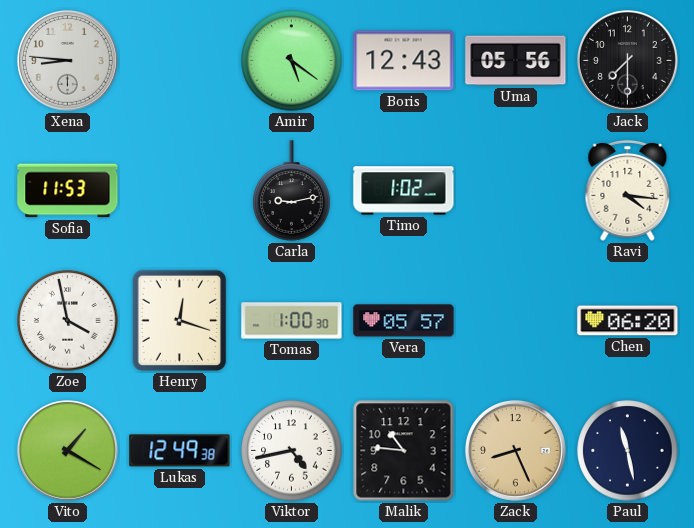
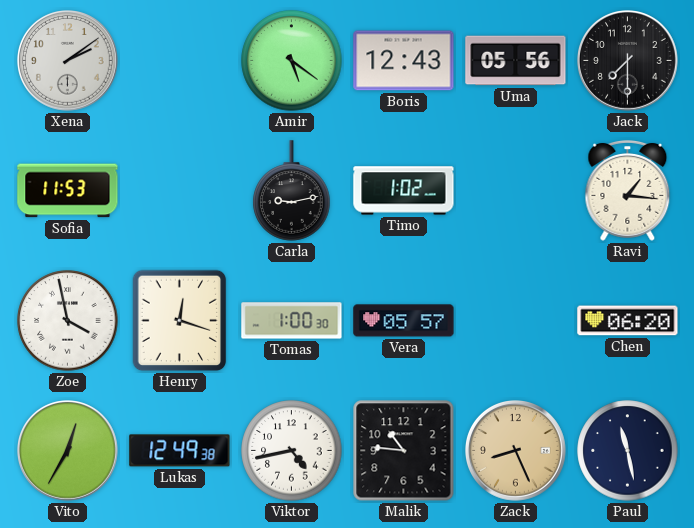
Xena: 8:46 -> 2:09
Ravi: 4:16 -> 1:16
Vito: 1:20 -> 12:35
